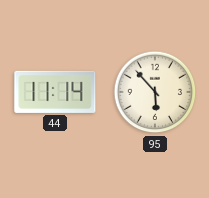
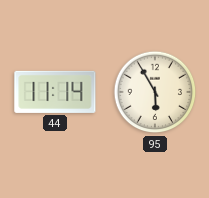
95: 5:53 -> 5:55
